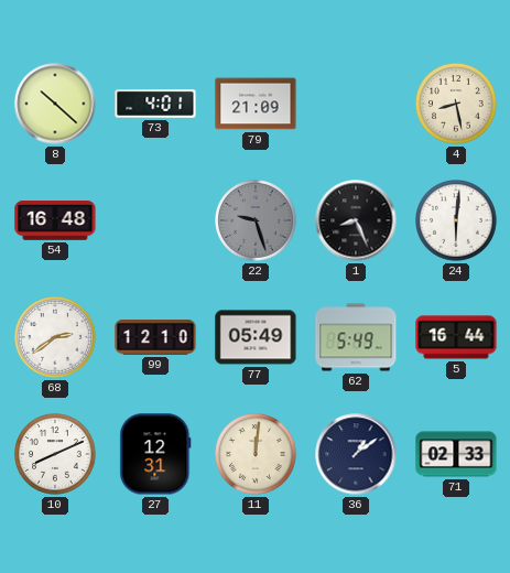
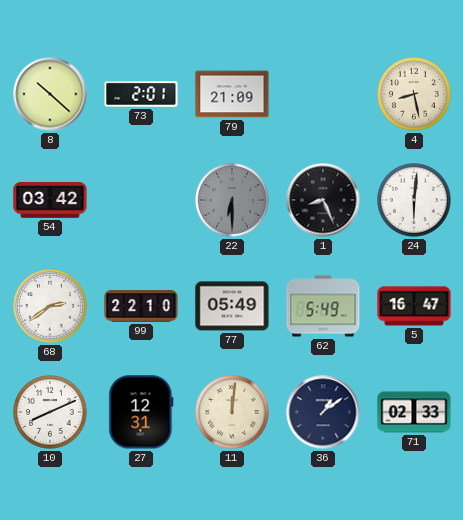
73: 4:01 -> 2:01
54: 16:48 -> 03:42
22: 9:27 -> 6:30
99: 12:10 -> 22:10
5: 16:44 -> 16:47
